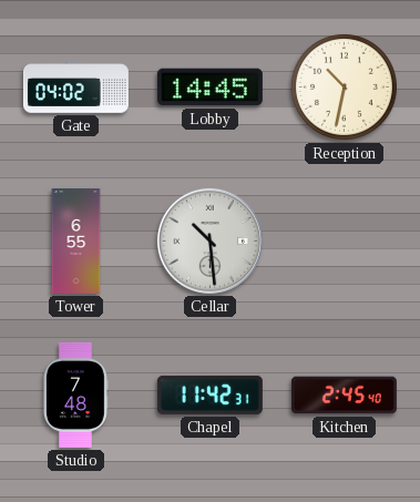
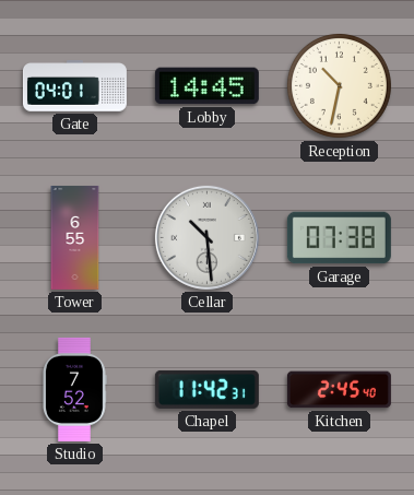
Gate: 04:02 -> 04:01
Garage: none -> 07:38
Studio: 7:48 -> 7:52
